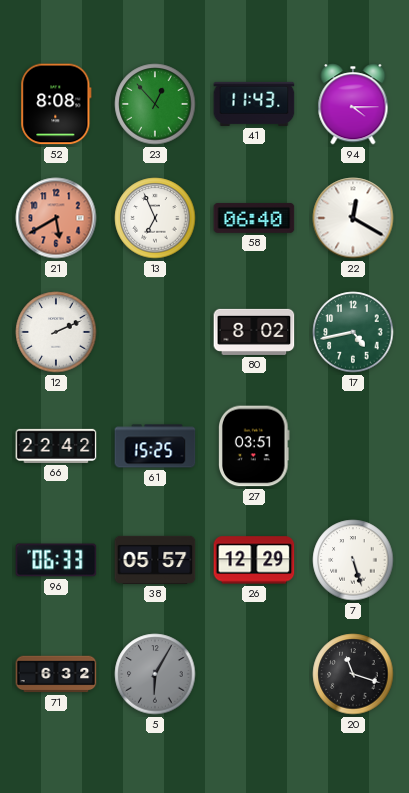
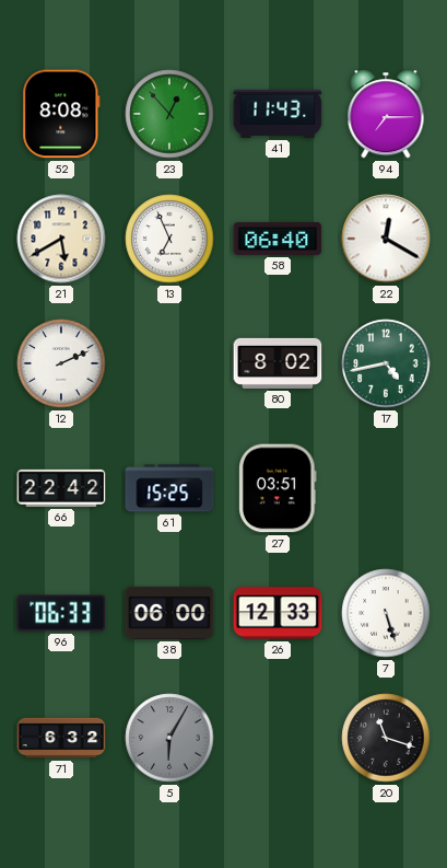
94: 4:15 -> 7:15
21 dial: salmon -> cream
38: 05:57 -> 06:00
26: 12:29 -> 12:33
